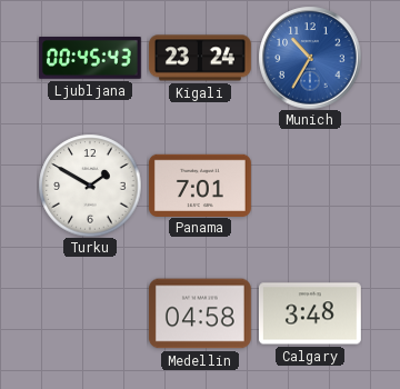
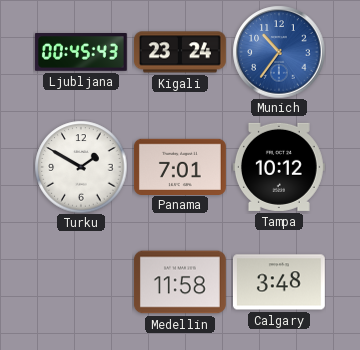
Munich: 10:35 -> 10:36
Tampa: none -> 10:12
Medellin: 04:58 -> 11:58
